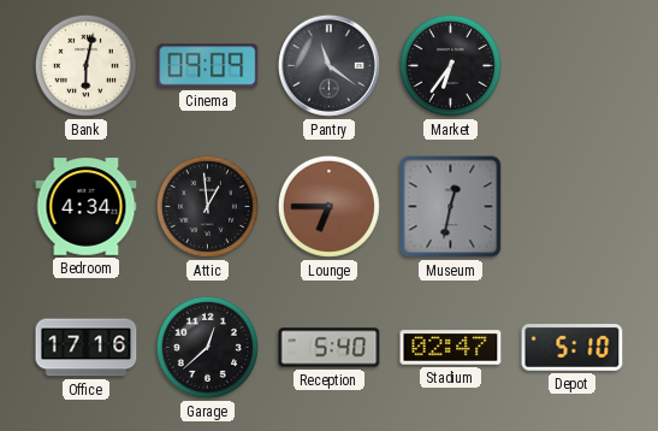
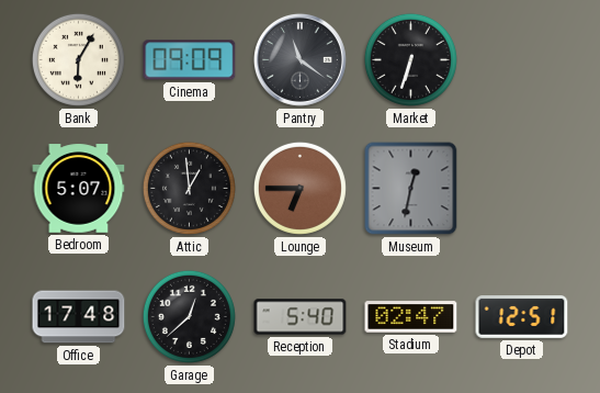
Bank: 6:02 -> 6:05
Market: 6:36 -> 6:33
Bedroom: 4:34 -> 5:07
Office: 17:16 -> 17:48
Depot: 5:10 -> 12:51
